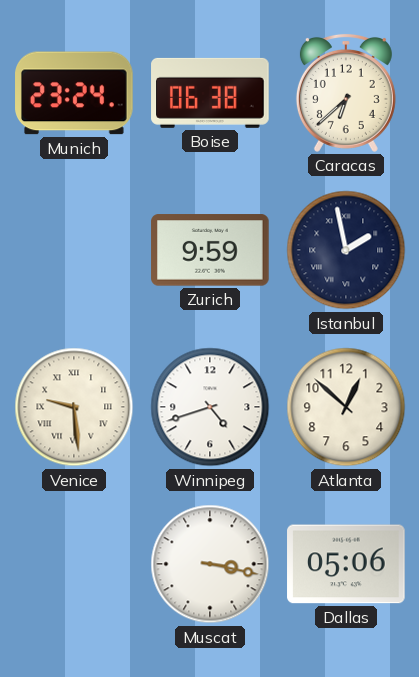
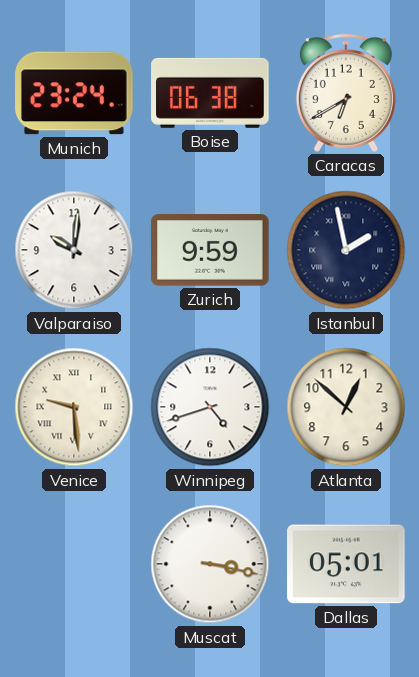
Caracas: 6:38 -> 6:40
Valparaiso: none -> 10:01
Dallas: 05:06 -> 05:01
